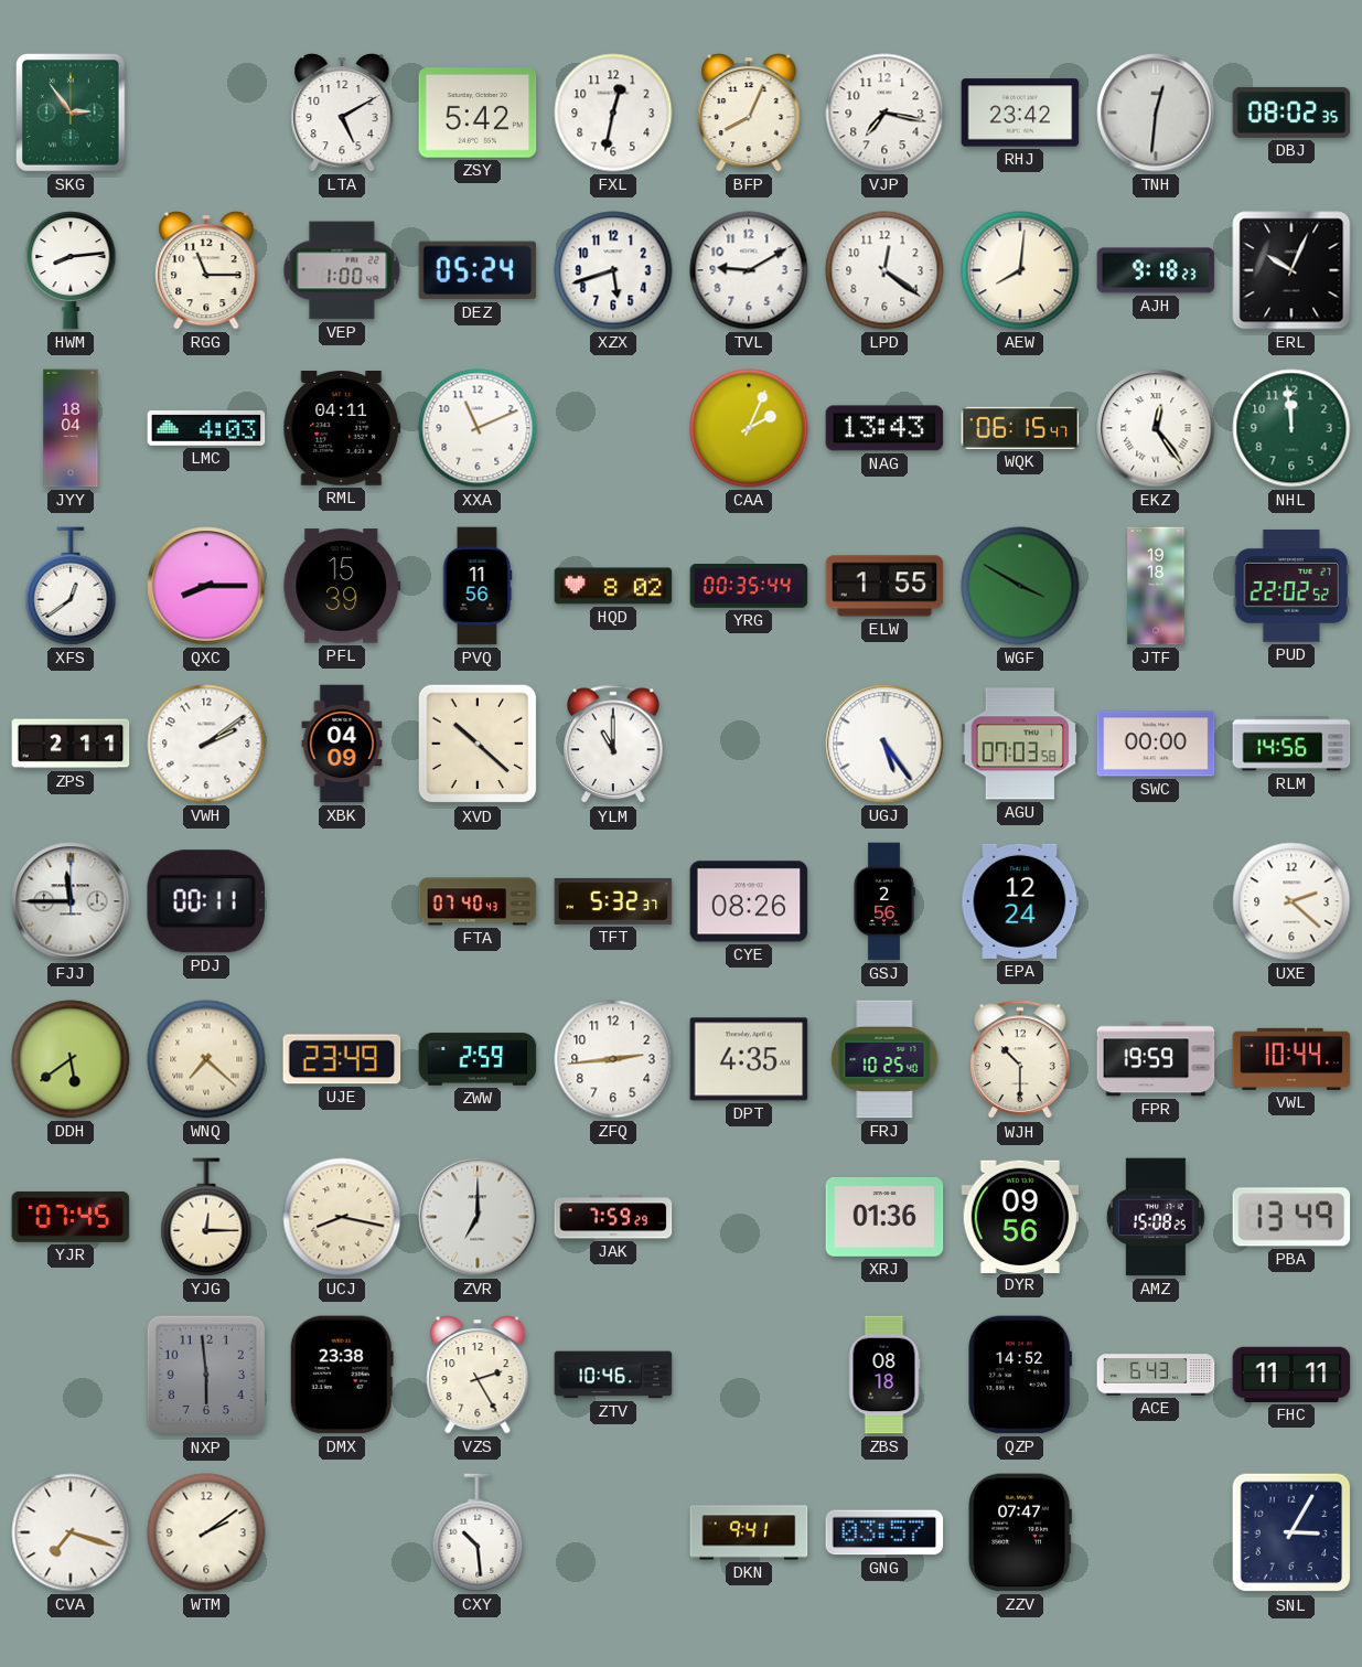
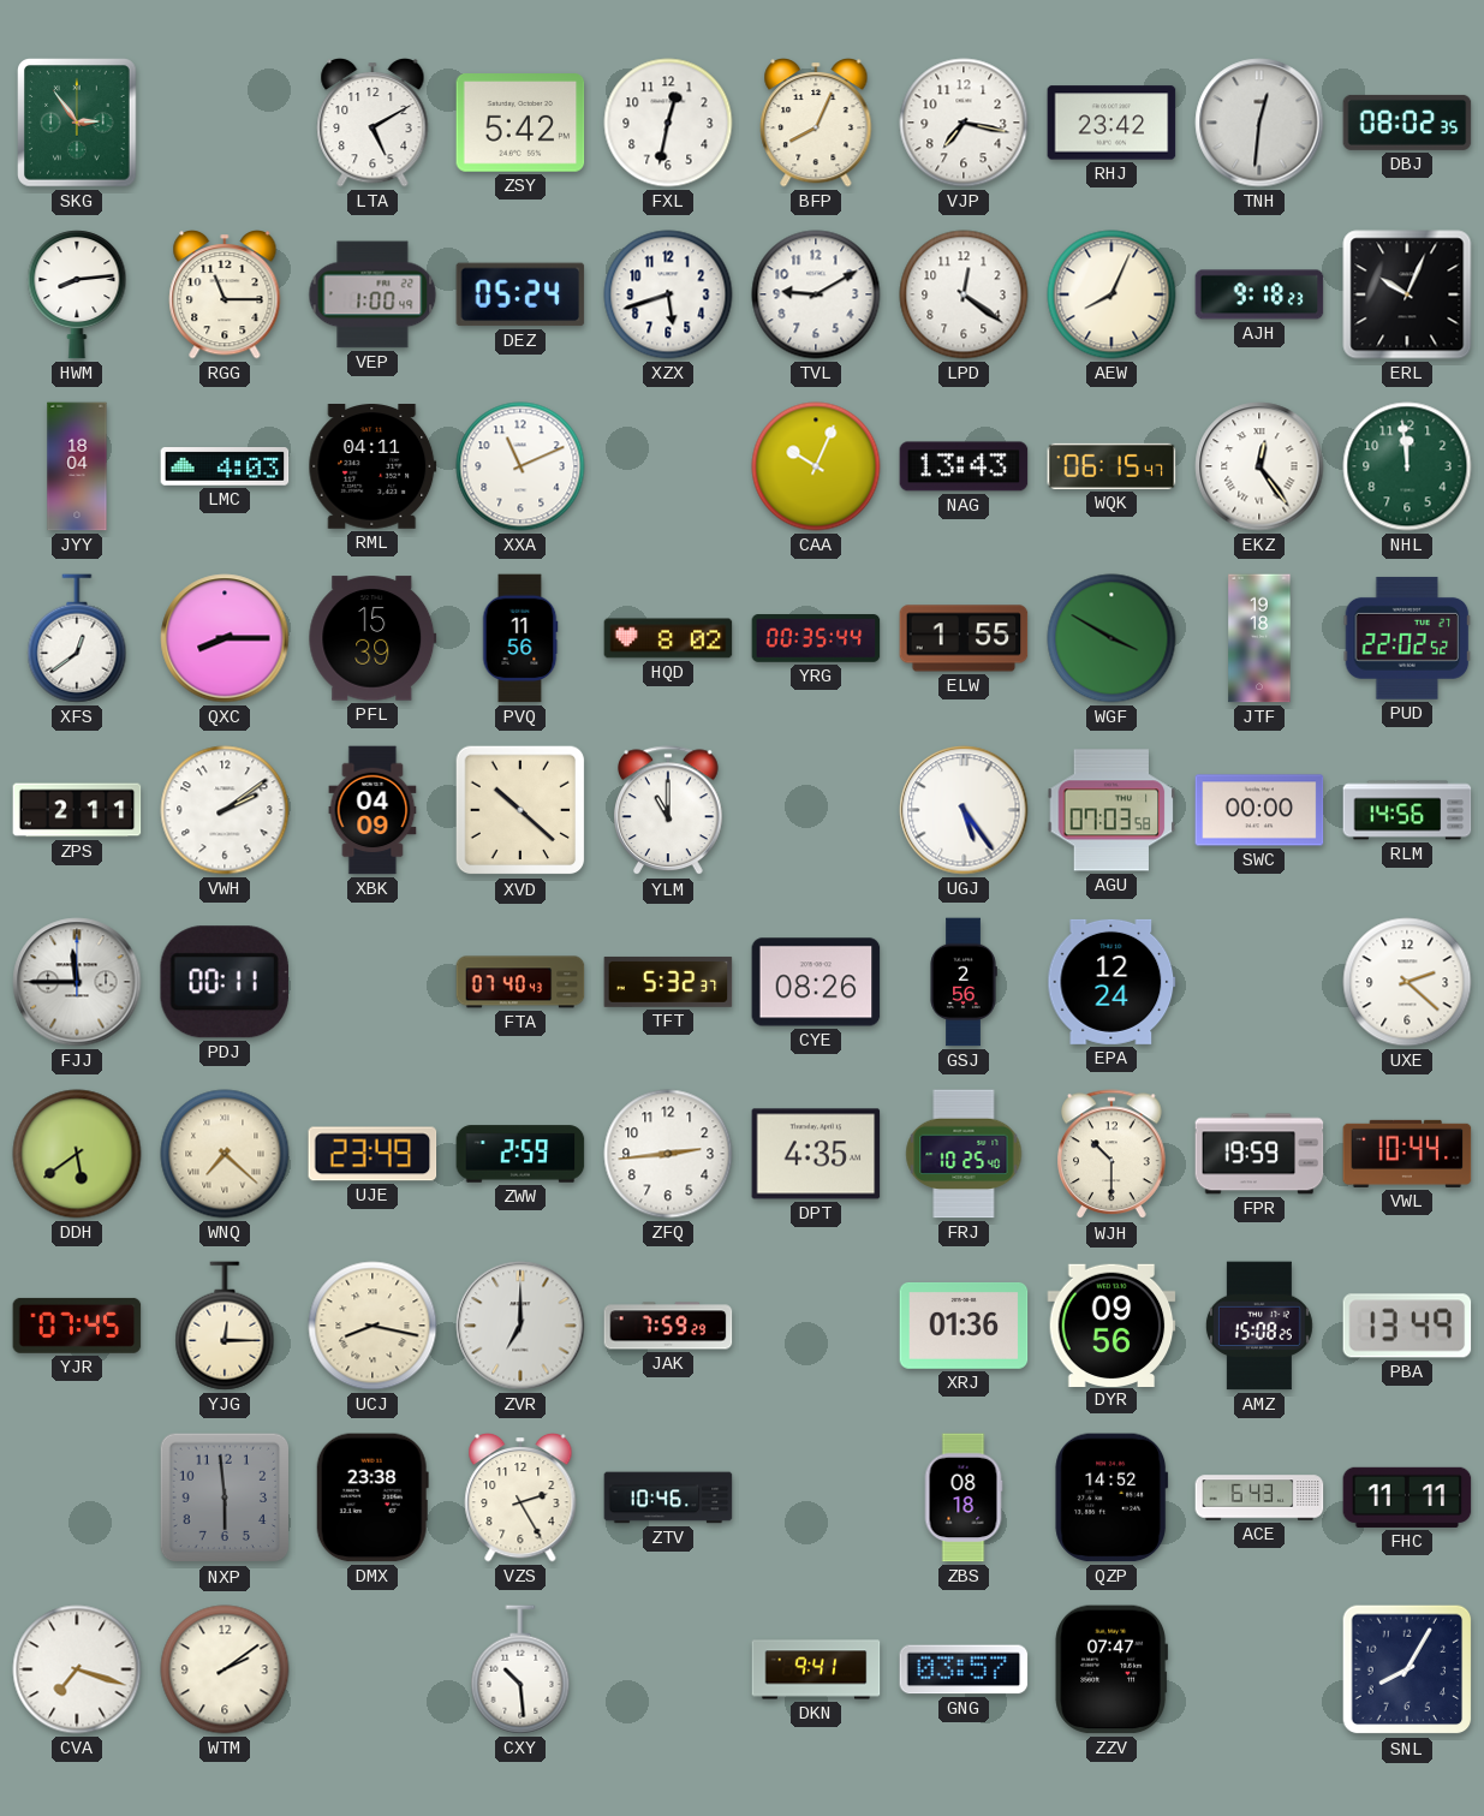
AEW: 8:01 -> 8:04
CAA: 2:04 -> 10:04
SNL: 3:05 -> 8:05
